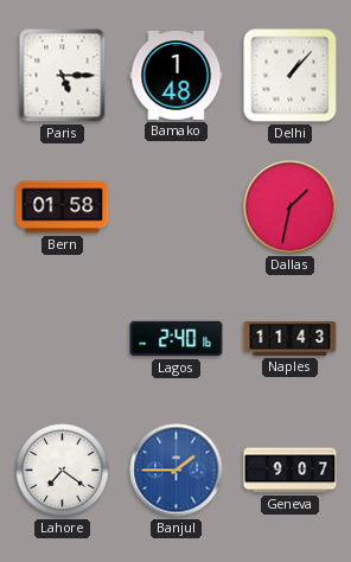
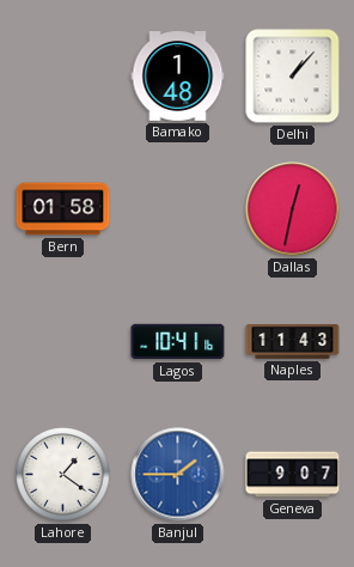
Paris: 5:15 -> none
Dallas: 1:32 -> 12:32
Lagos: 2:40 -> 10:41
Lahore: 7:21 -> 1:21
